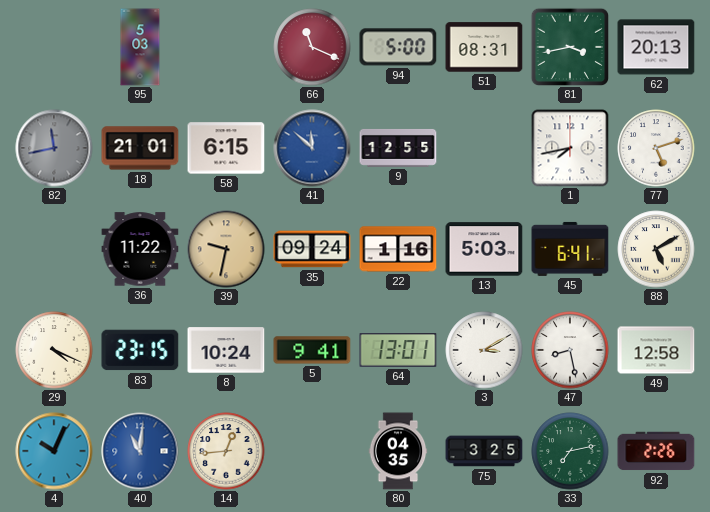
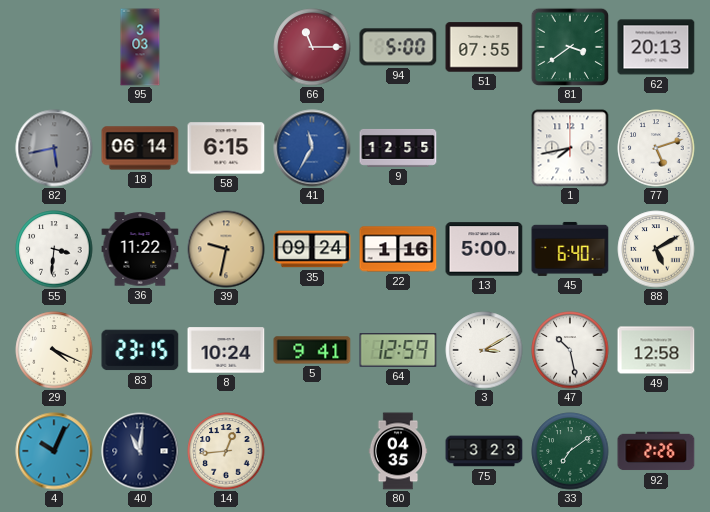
95: 5:03 -> 3:03
66: 11:19 -> 11:15
51: 08:31 -> 07:55
81: 3:43 -> 3:39
82: 11:43 -> 5:43
18: 21:01 -> 06:14
41: 11:52 -> 11:35
55: none -> 3:31
13: 5:03 -> 5:00
45: 6:41 -> 6:40
64: 13:01 -> 12:59
47: 8:28 -> 10:28
40 dial: blue -> navy
75: 3:25 -> 3:23
33: 7:13 -> 7:09
